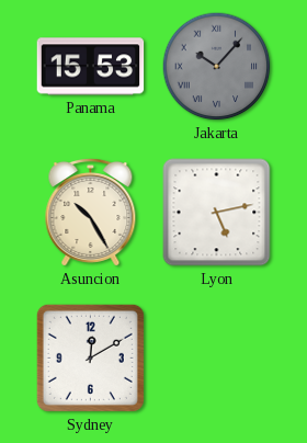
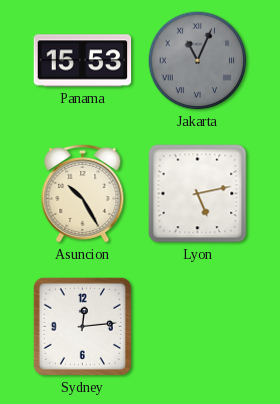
Jakarta: 10:07 -> 11:04
Sydney: 12:10 -> 12:14
